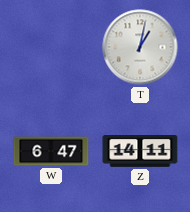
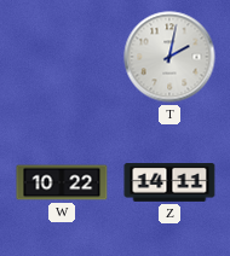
T: 1:02 -> 2:02
W: 6:47 -> 10:22
